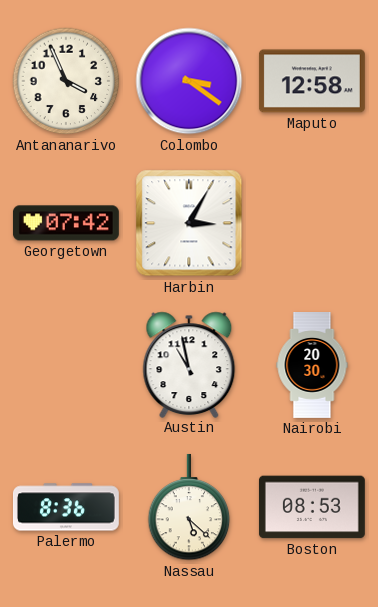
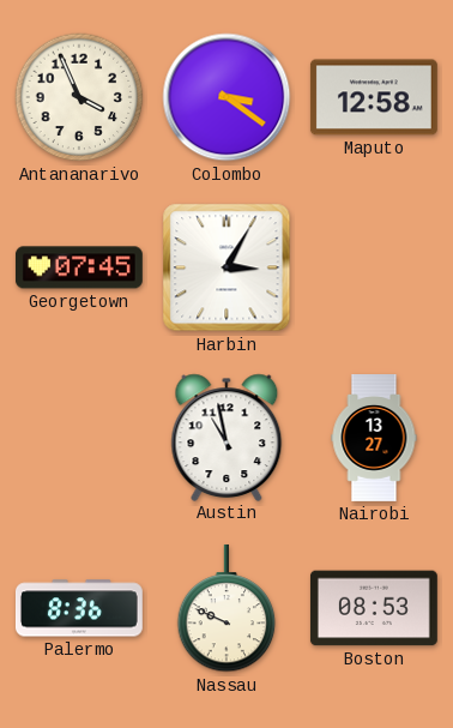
Georgetown: 07:42 -> 07:45
Nairobi: 20:30 -> 13:27
Nassau: 5:22 -> 9:49
